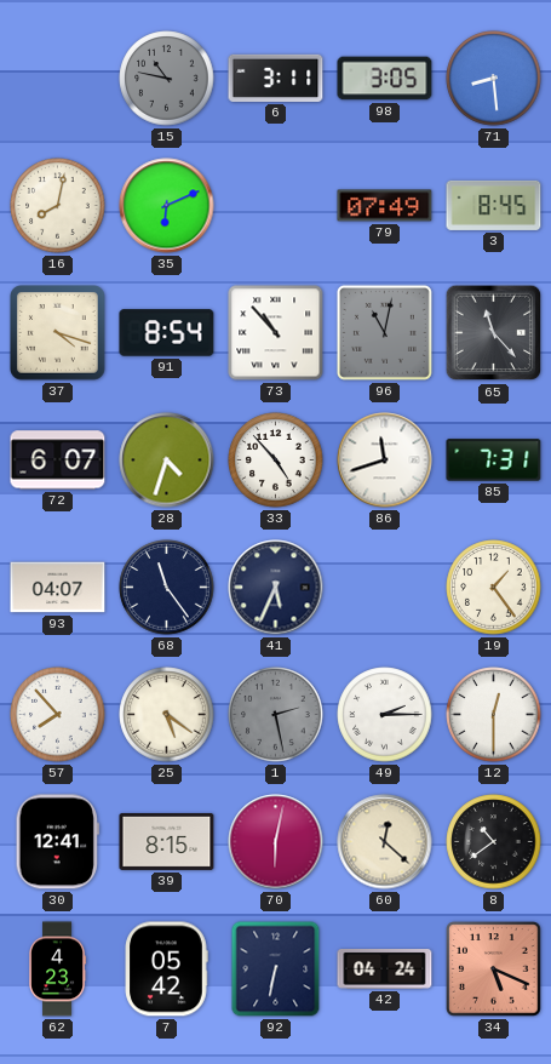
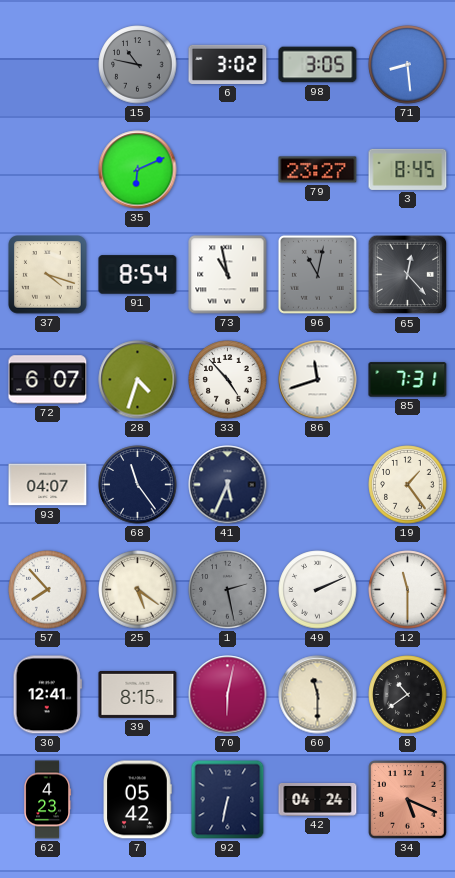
6: 3:11 -> 3:02
16: 8:02 -> none
79: 07:49 -> 23:27
73: 10:53 -> 10:58
65: 11:23 -> 12:23
49: 2:15 -> 2:11
12: 12:30 -> 11:30
60: 12:22 -> 11:30
